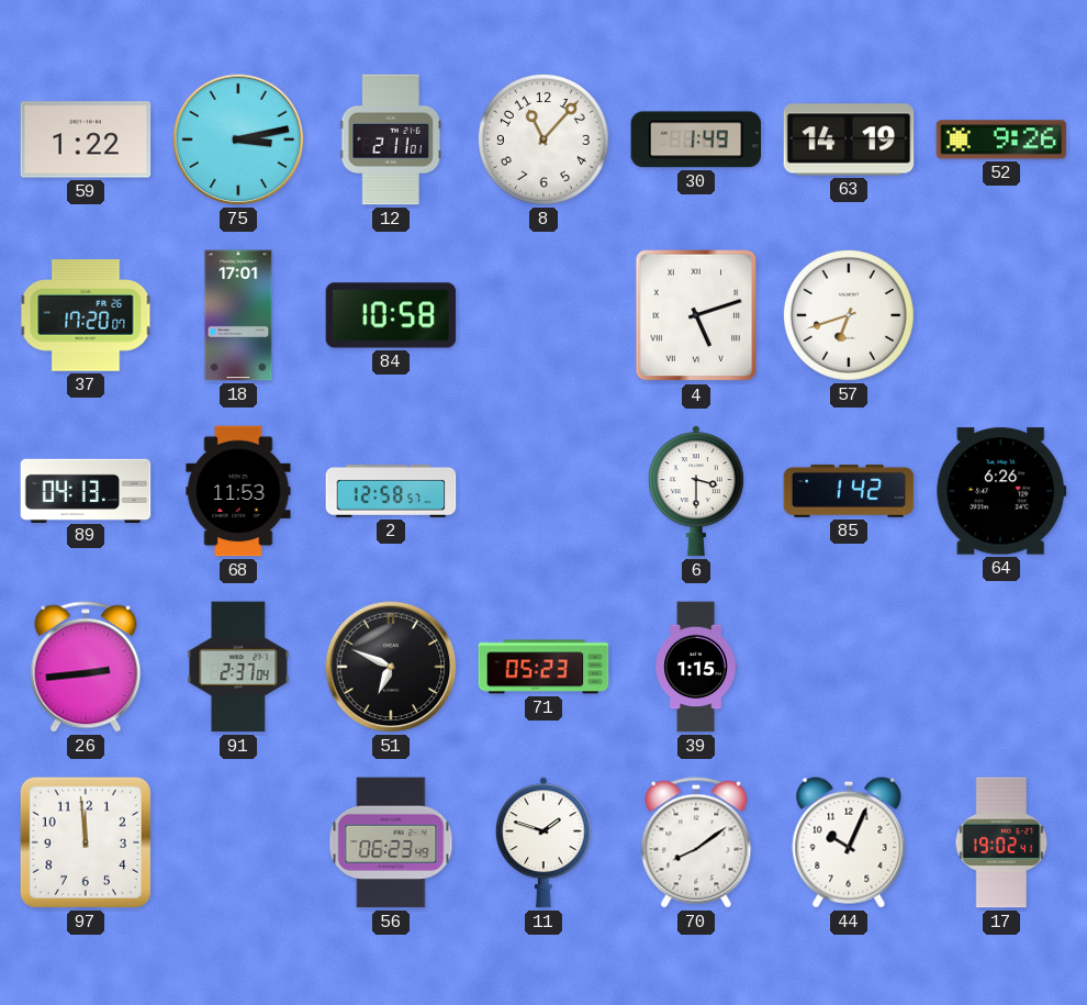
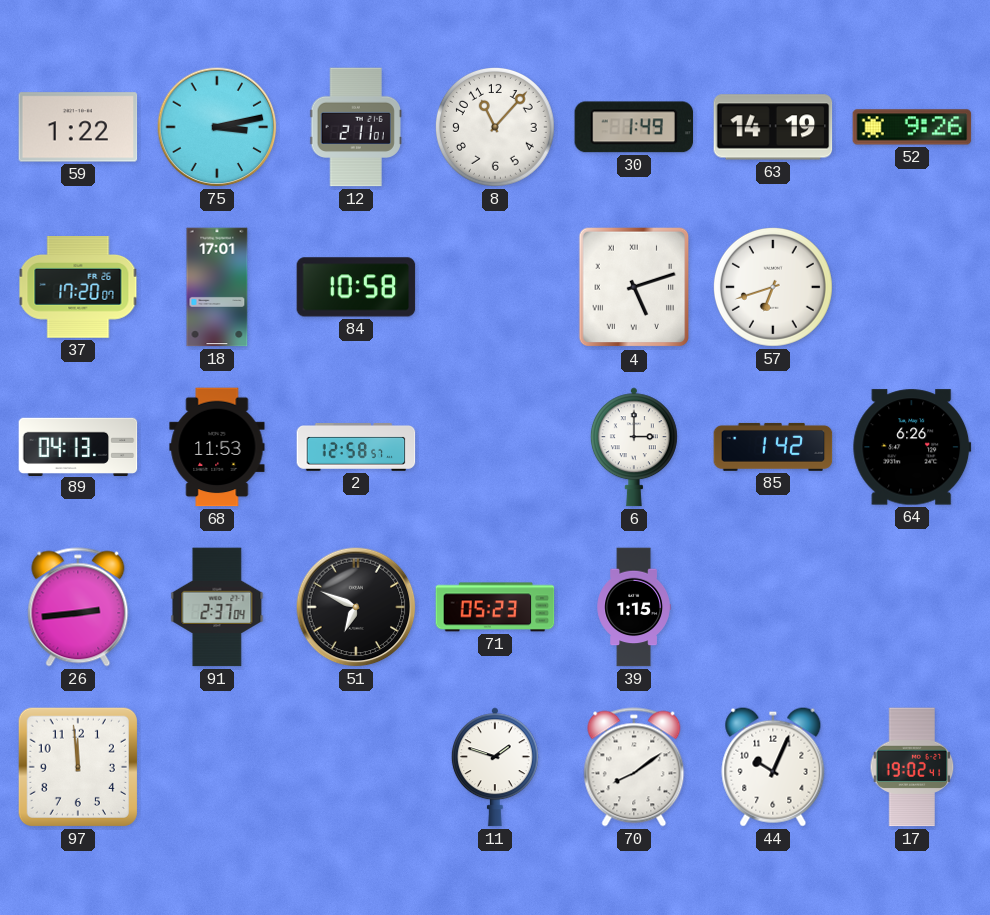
6: 3:30 -> 3:00
56: 06:23 -> none
